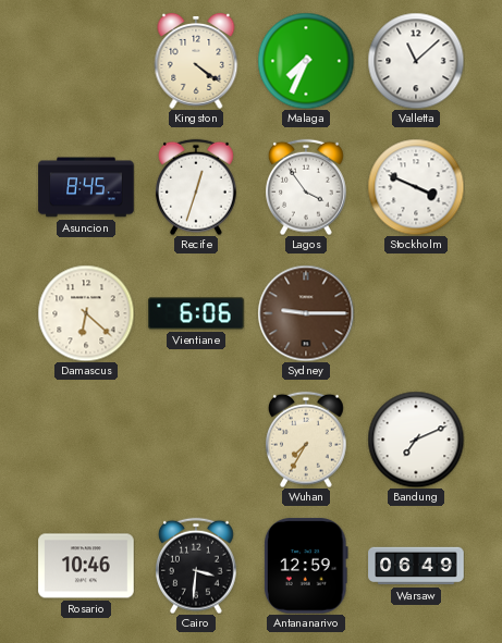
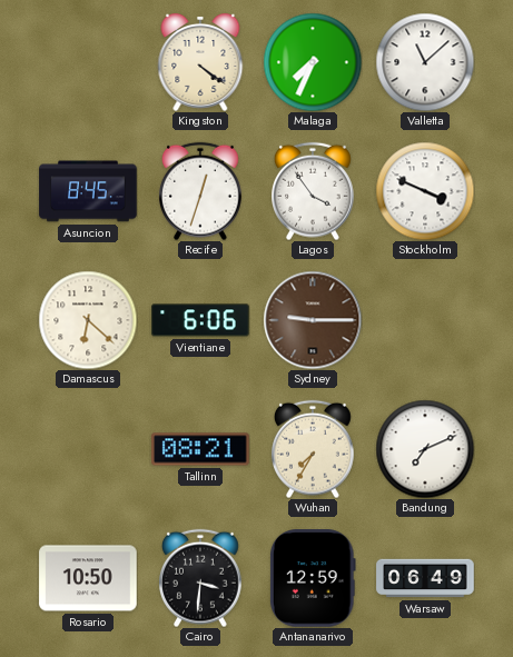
Tallinn: none -> 08:21
Rosario: 10:46 -> 10:50
